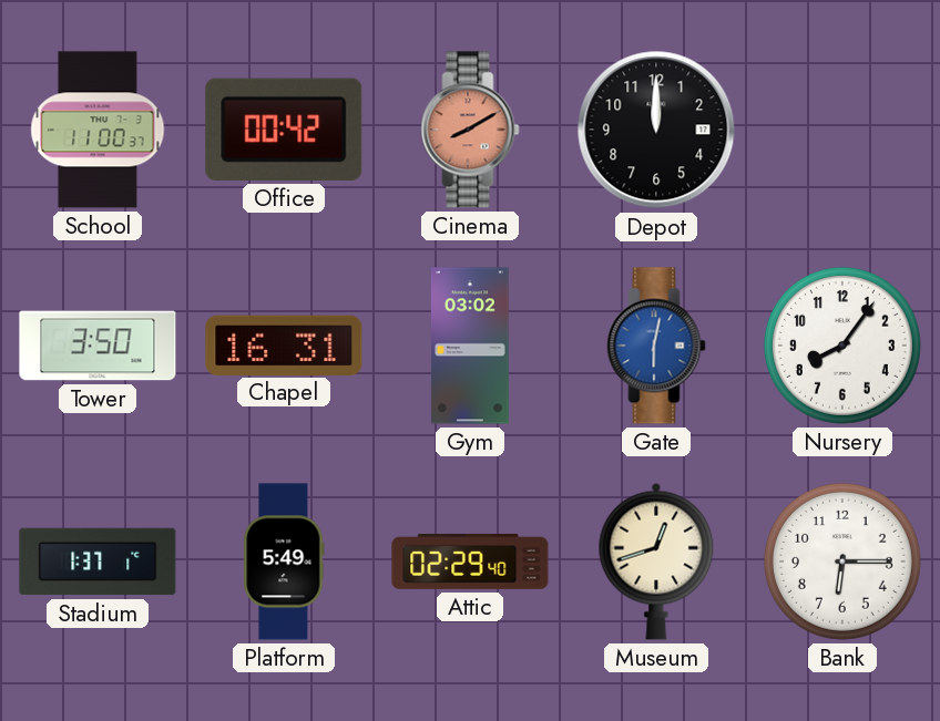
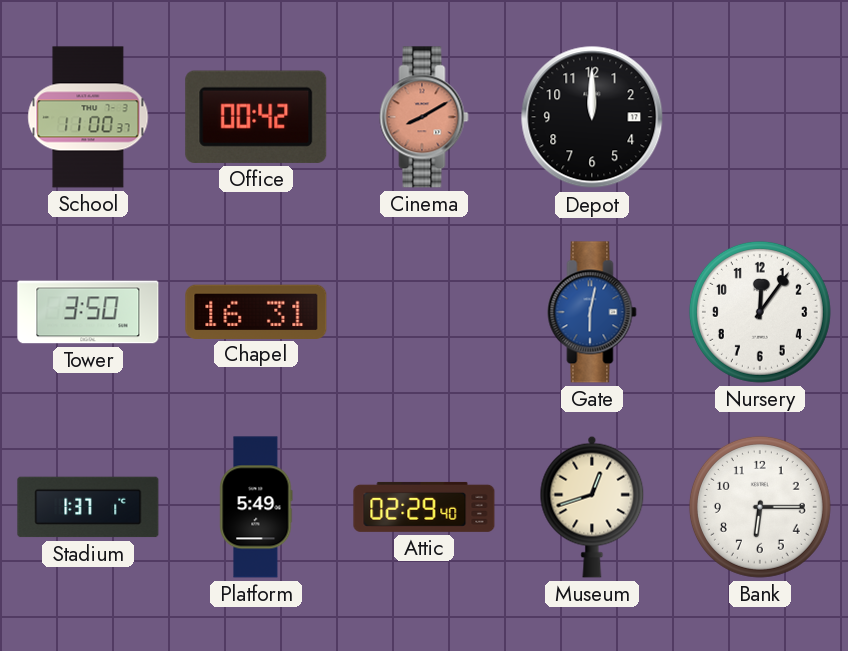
Gym: 03:02 -> none
Nursery: 8:06 -> 12:06
